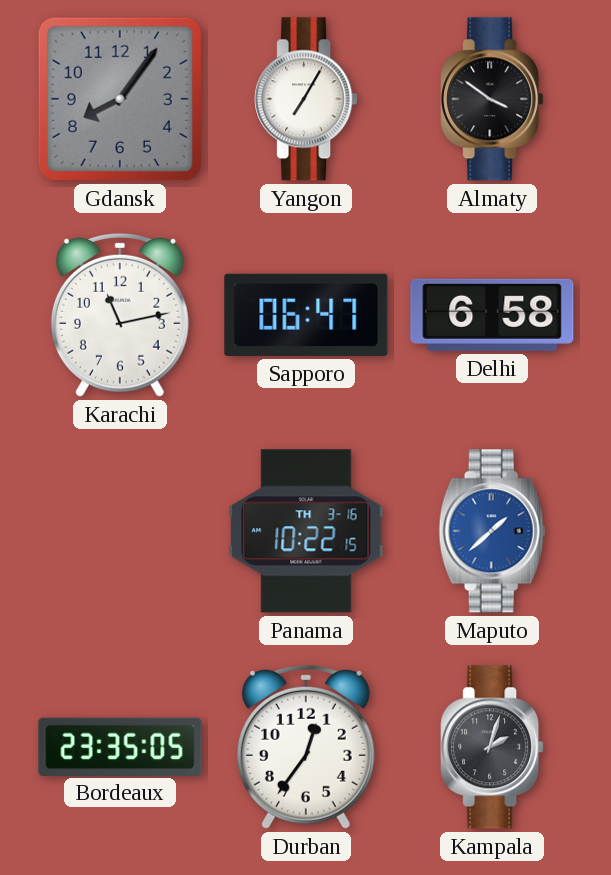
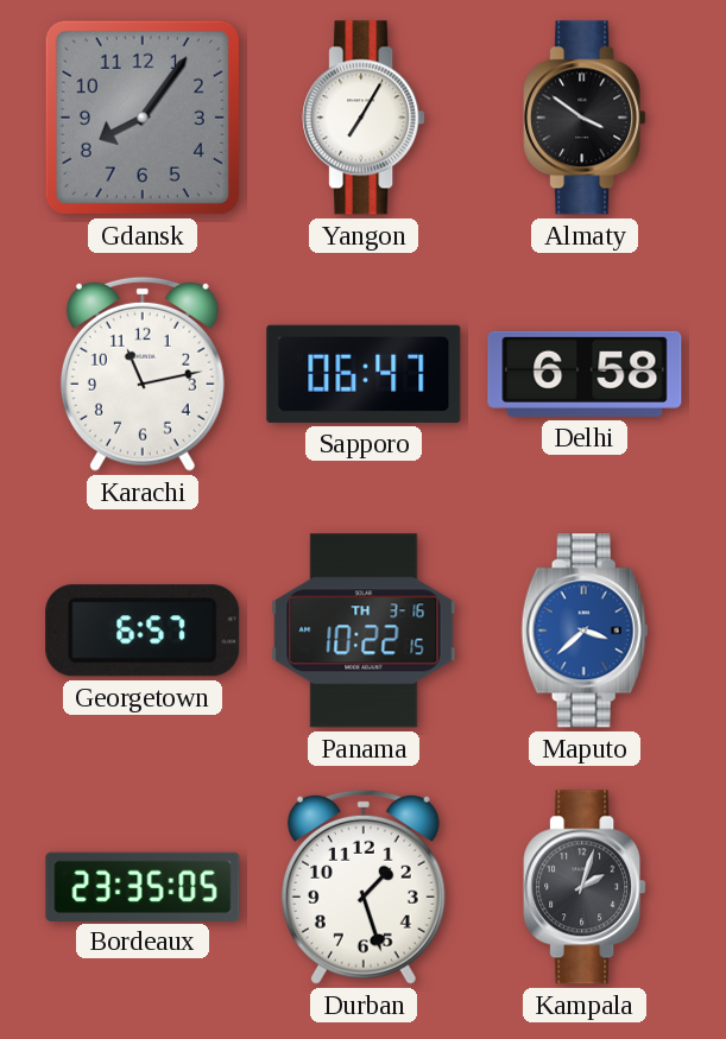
Georgetown: none -> 6:57
Maputo: 1:38 -> 3:38
Durban: 12:36 -> 1:27
